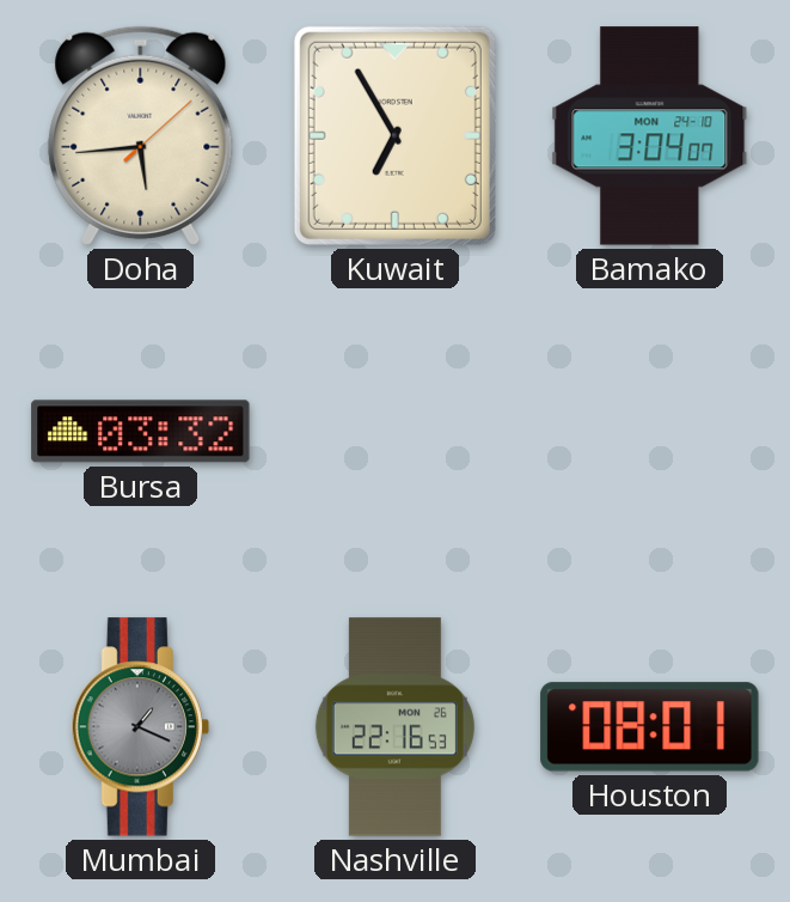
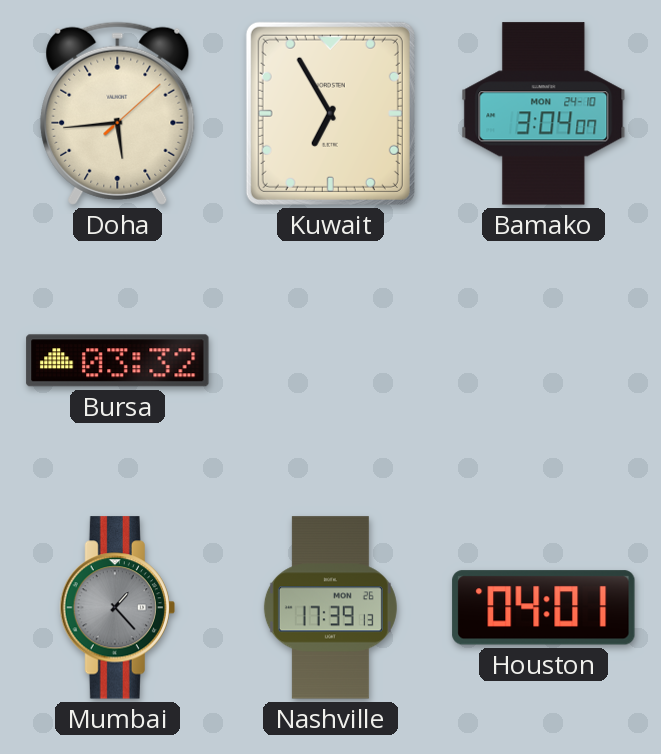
Mumbai: 1:19 -> 1:23
Nashville: 22:16 -> 17:39
Houston: 08:01 -> 04:01
